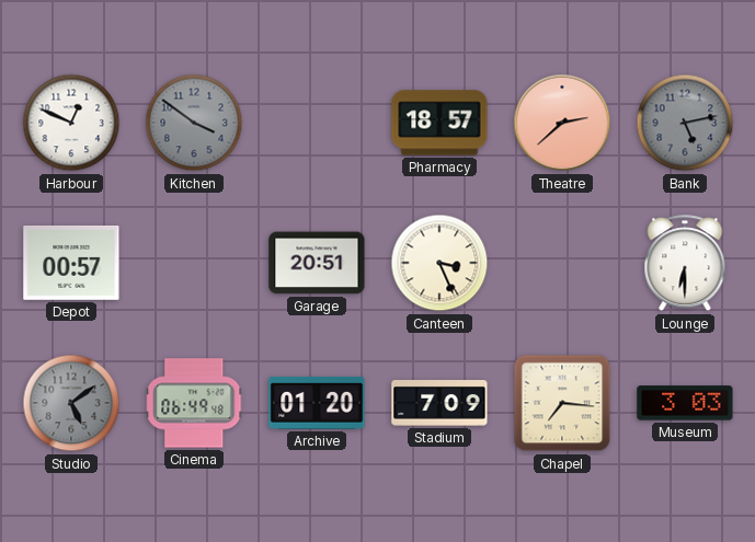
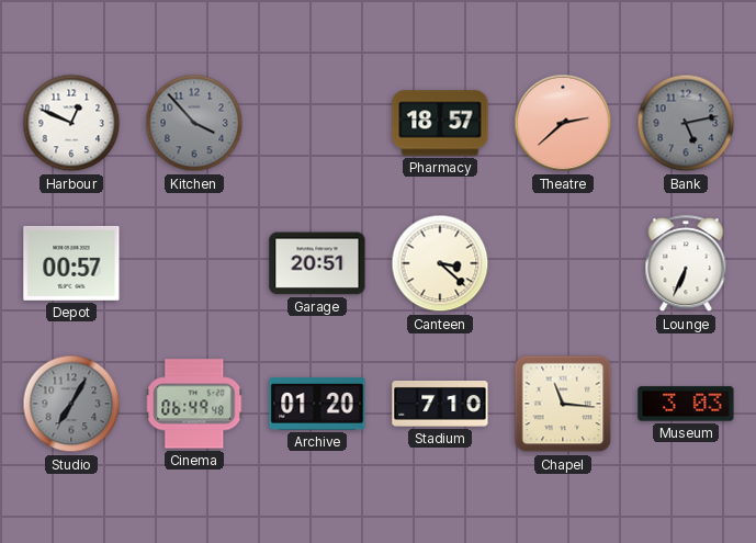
Kitchen: 3:51 -> 3:53
Canteen: 3:26 -> 3:22
Lounge: 6:30 -> 6:34
Studio: 5:09 -> 7:05
Stadium: 7:09 -> 7:10
Chapel: 7:16 -> 11:16
